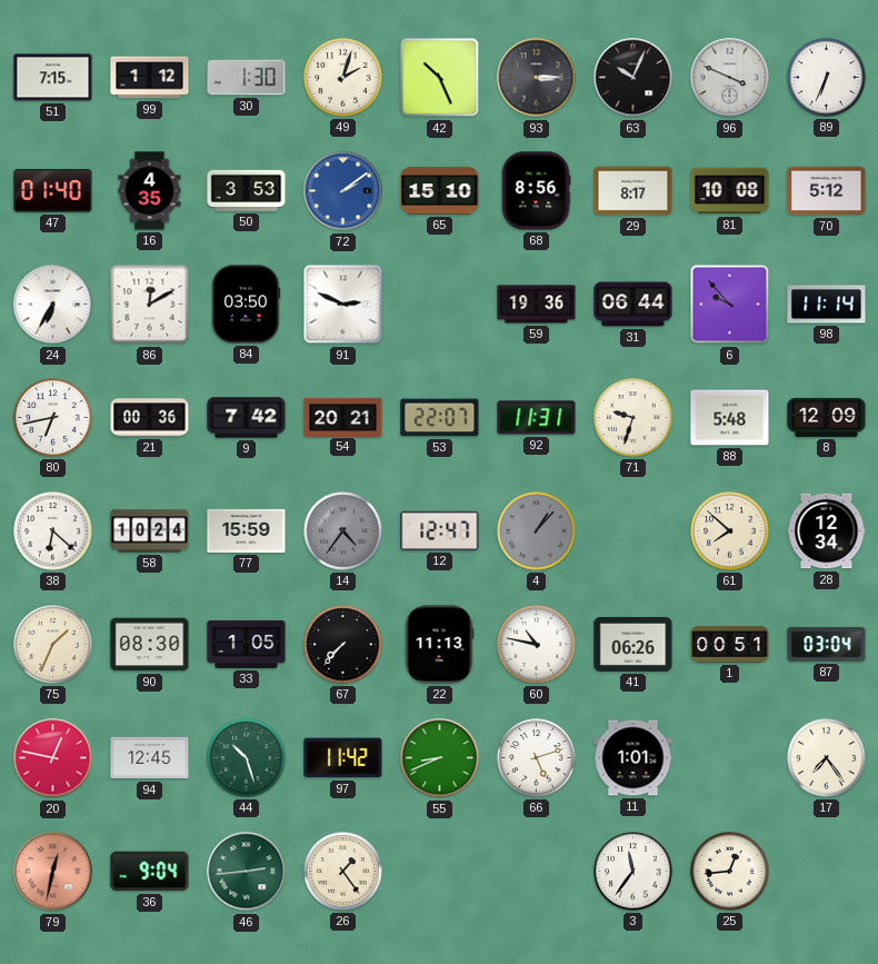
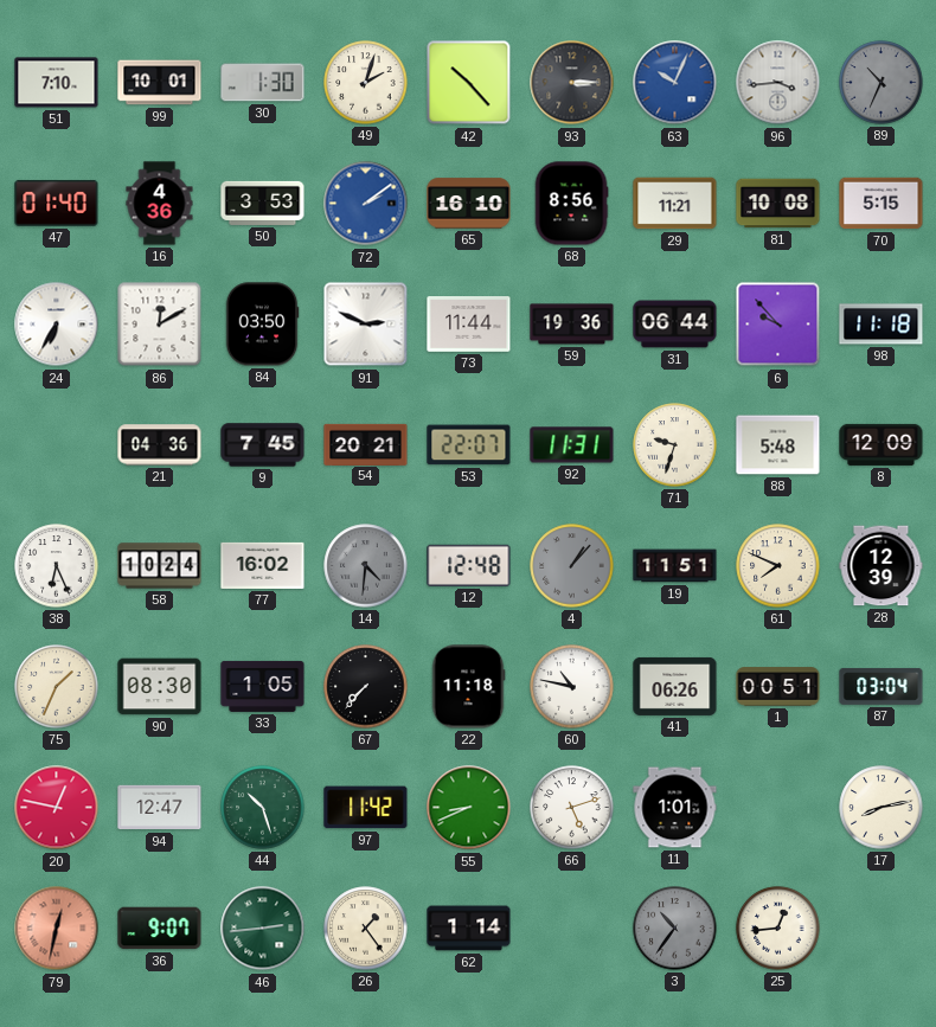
51: 7:15 -> 7:10
99: 1:12 -> 10:01
42: 10:26 -> 10:23
63 dial: black -> blue
96: 3:49 -> 3:44
89: 6:34 -> 10:34
89 dial: white -> grey
16: 4:35 -> 4:36
65: 15:10 -> 16:10
29: 8:17 -> 11:21
70: 5:12 -> 5:15
73: none -> 11:44
98: 11:14 -> 11:18
80: 6:43 -> none
21: 00:36 -> 04:36
9: 7:42 -> 7:45
38: 6:22 -> 6:26
77: 15:59 -> 16:02
14: 4:36 -> 4:31
12: 12:47 -> 12:48
19: none -> 11:51
61: 7:52 -> 7:49
28: 12:34 -> 12:39
22: 11:13 -> 11:18
94: 12:45 -> 12:47
17: 7:24 -> 8:13
36: 9:04 -> 9:07
62: none -> 1:14
3: 11:36 -> 10:36
3 dial: white -> grey
